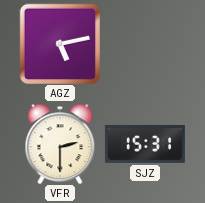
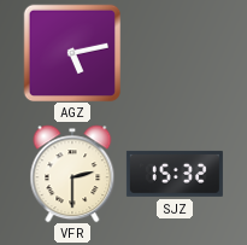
SJZ: 15:31 -> 15:32
